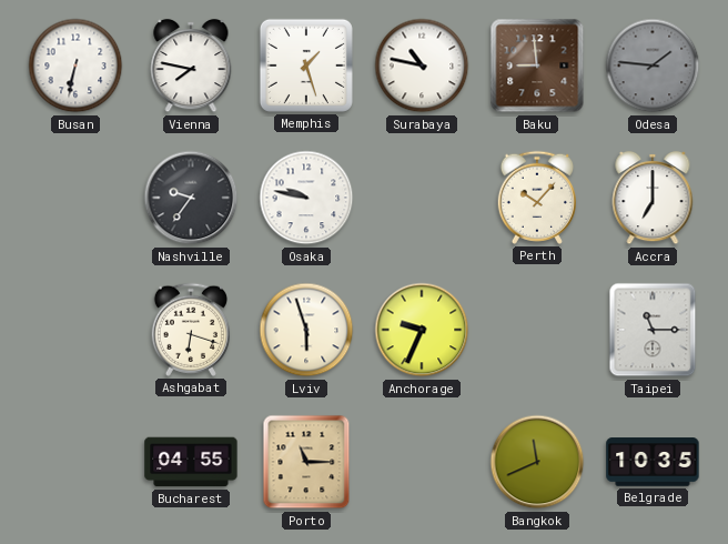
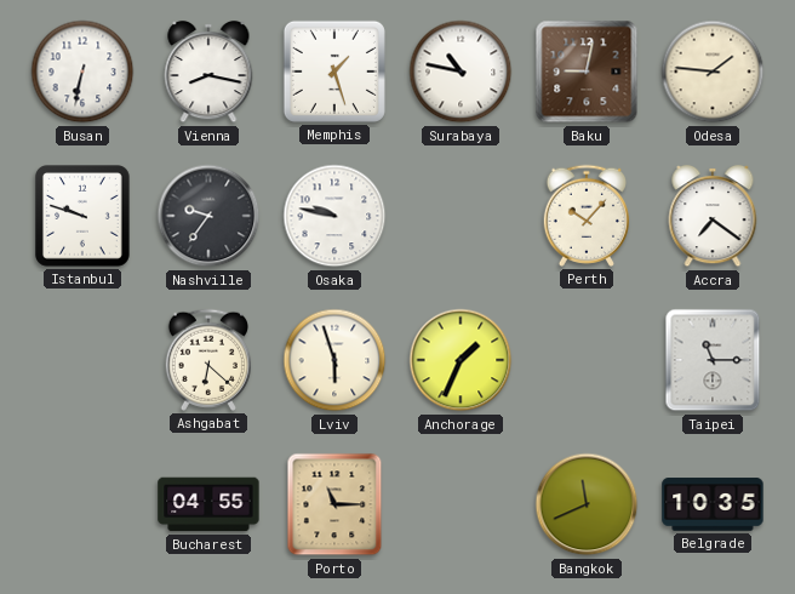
Vienna: 7:47 -> 8:17
Baku: 8:59 -> 9:02
Odesa dial: grey -> cream
Istanbul: none -> 9:48
Accra: 7:00 -> 7:21
Ashgabat: 6:18 -> 6:22
Anchorage: 9:34 -> 1:34
